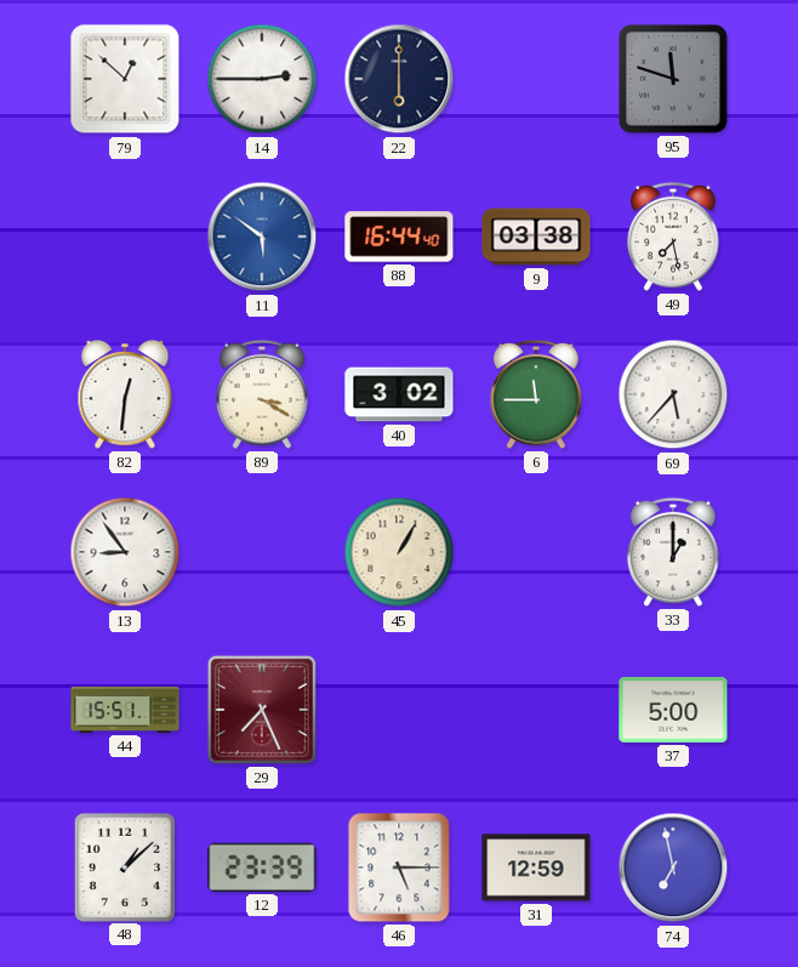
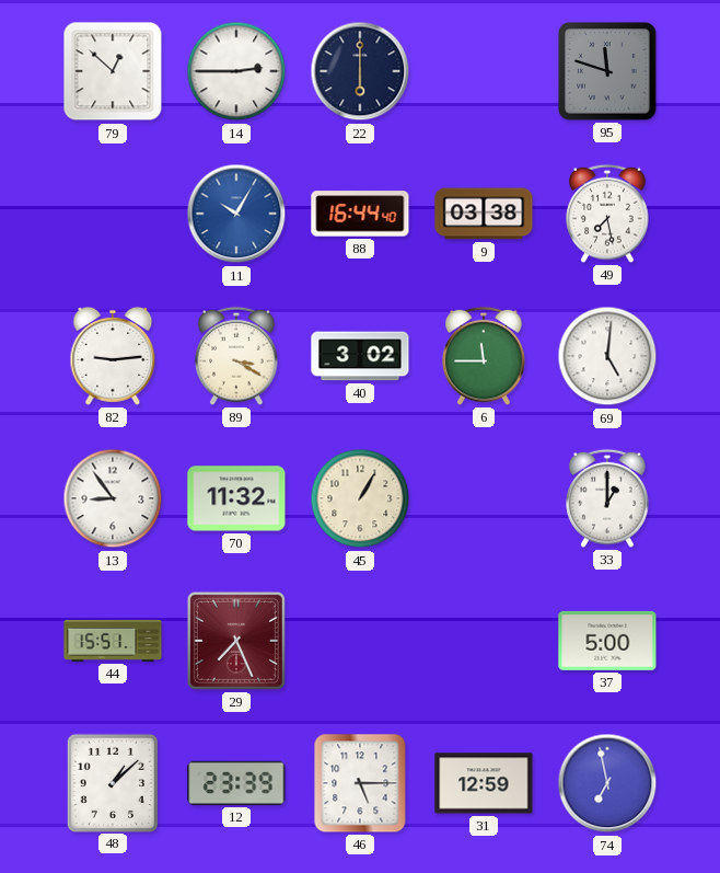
11: 5:51 -> 10:05
82: 12:31 -> 9:14
69: 5:37 -> 5:01
70: none -> 11:32
